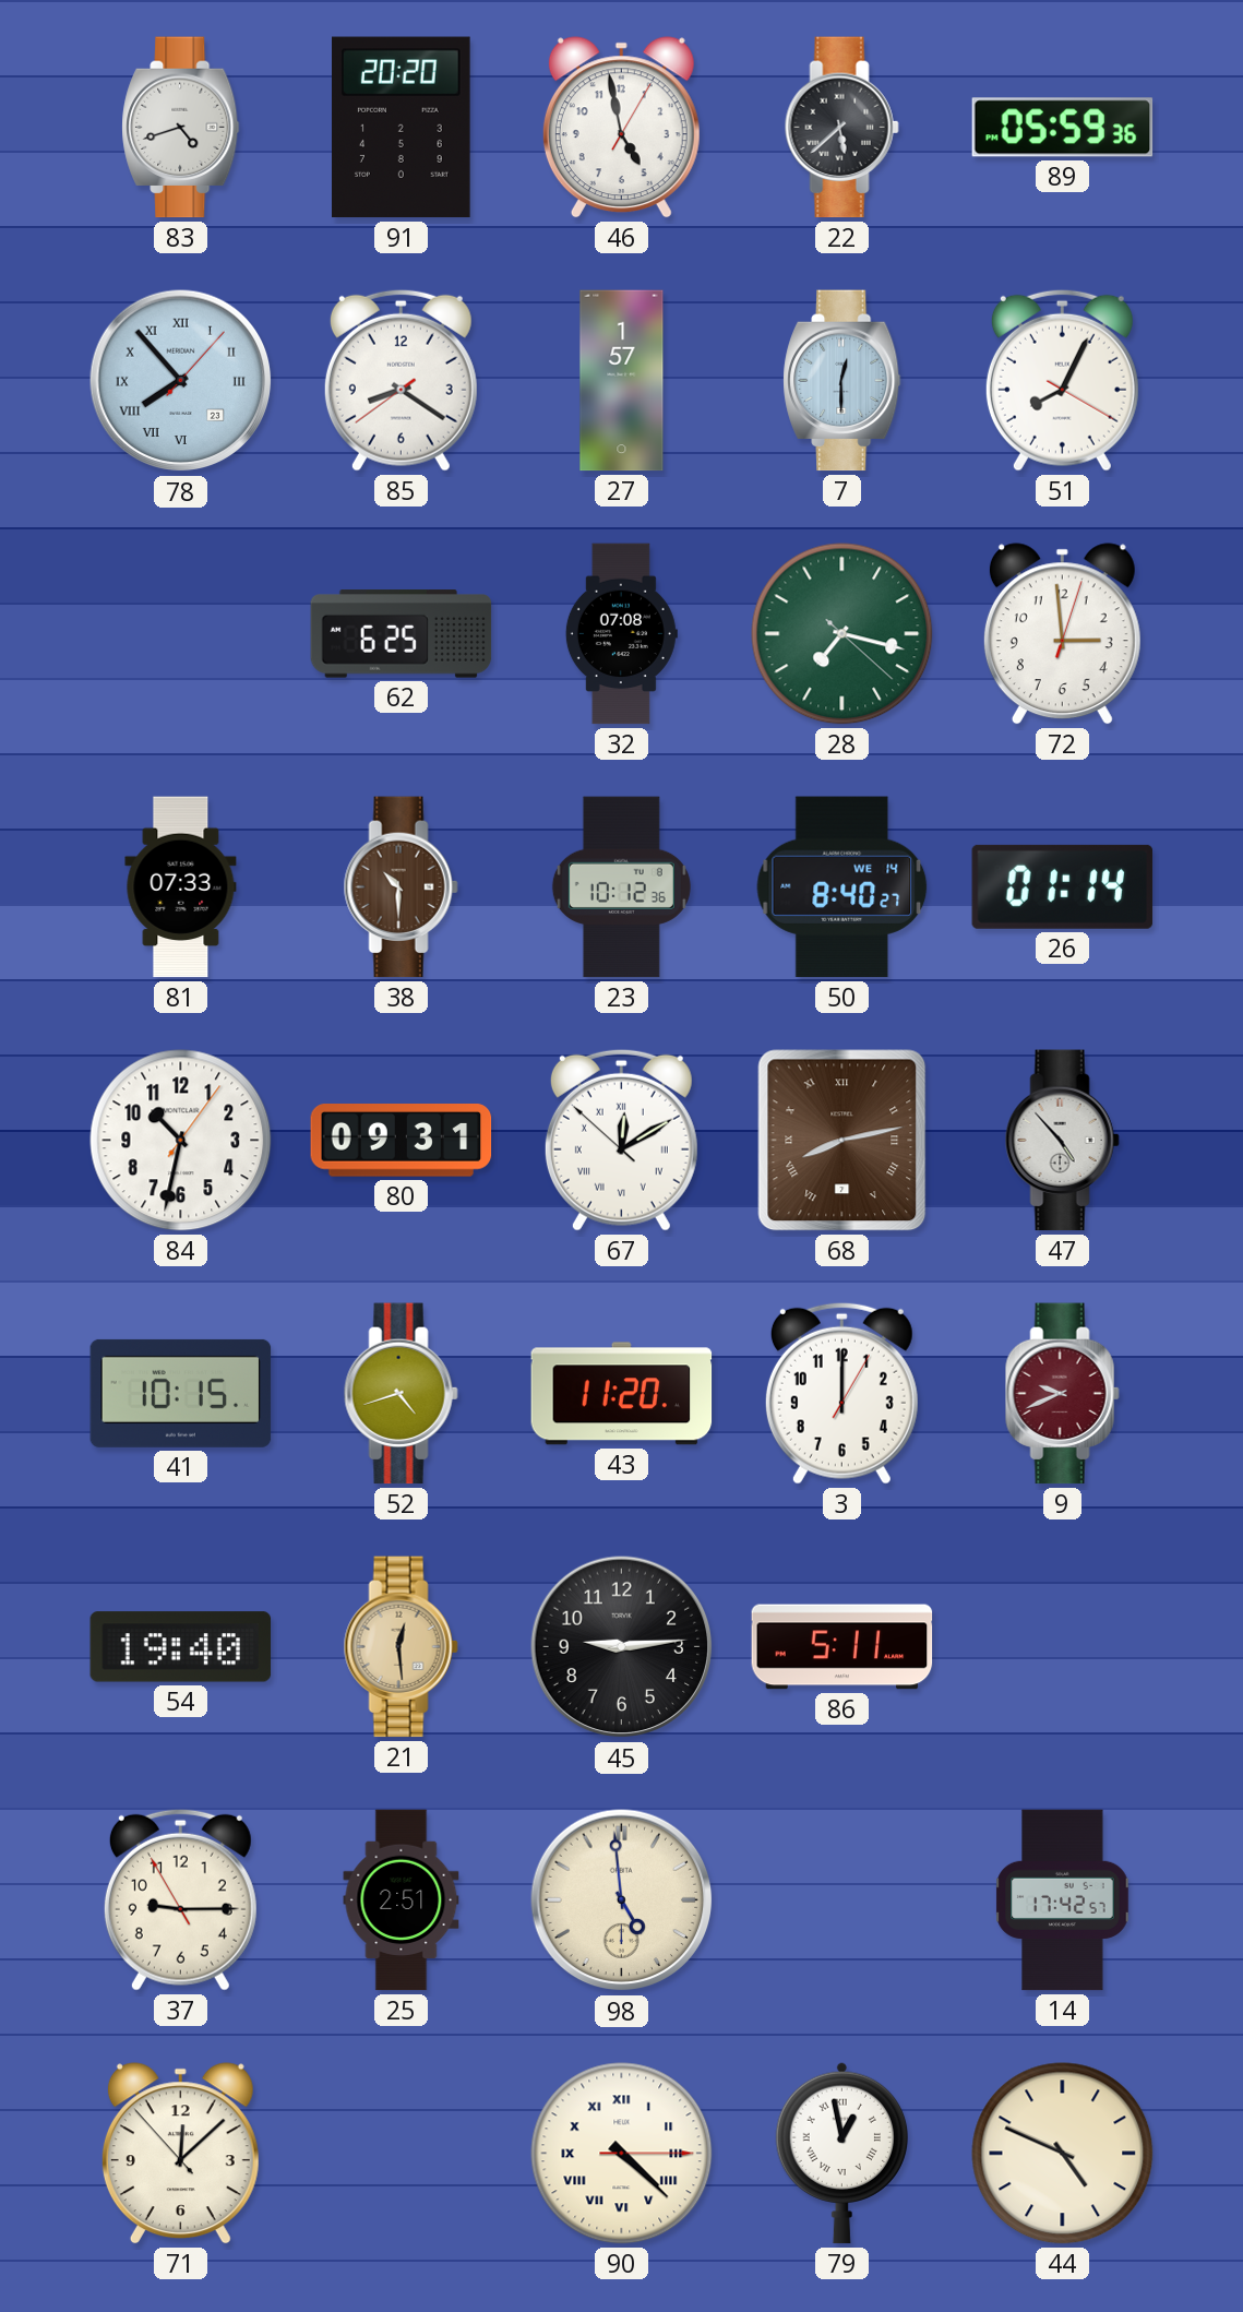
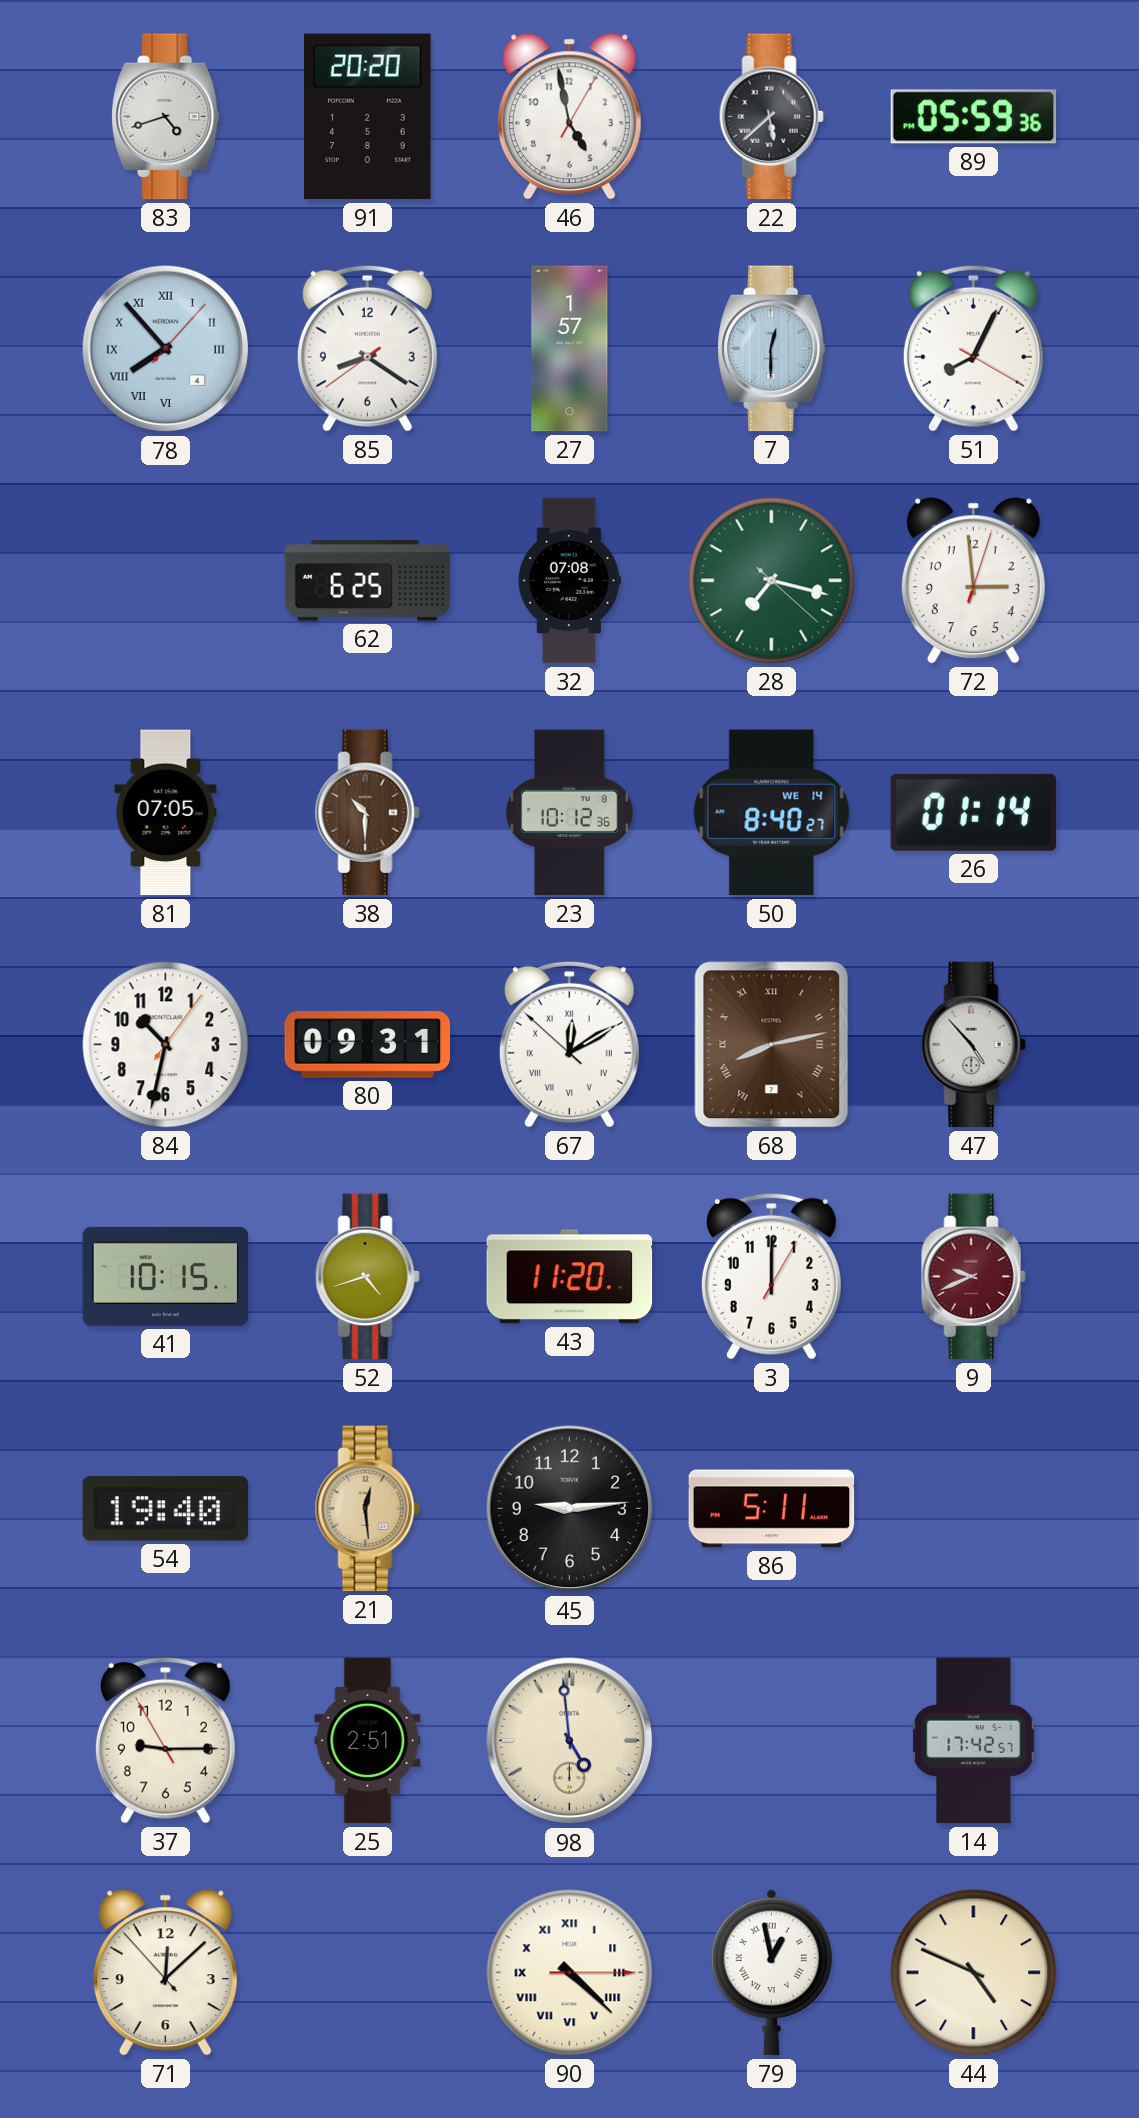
78 date: 23 -> 4
81: 07:33 -> 07:05
